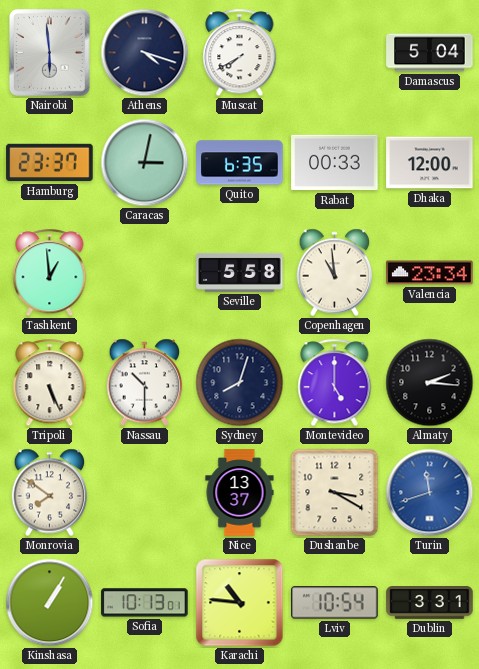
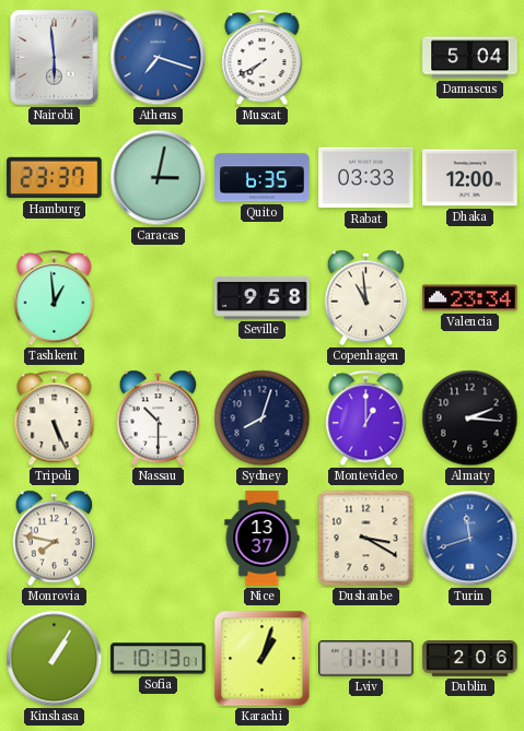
Athens: 4:18 -> 7:18
Athens dial: navy -> blue
Rabat: 00:33 -> 03:33
Seville: 5:58 -> 9:58
Montevideo: 5:00 -> 1:00
Monrovia: 7:51 -> 7:47
Karachi: 10:46 -> 1:03
Lviv: 10:54 -> 11:11
Dublin: 3:31 -> 2:06
